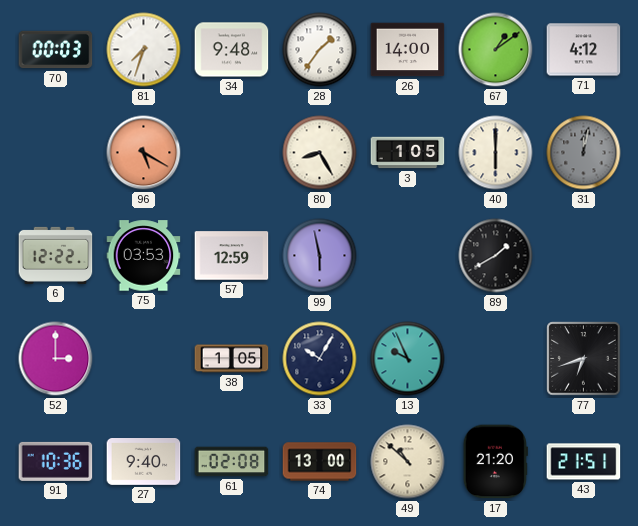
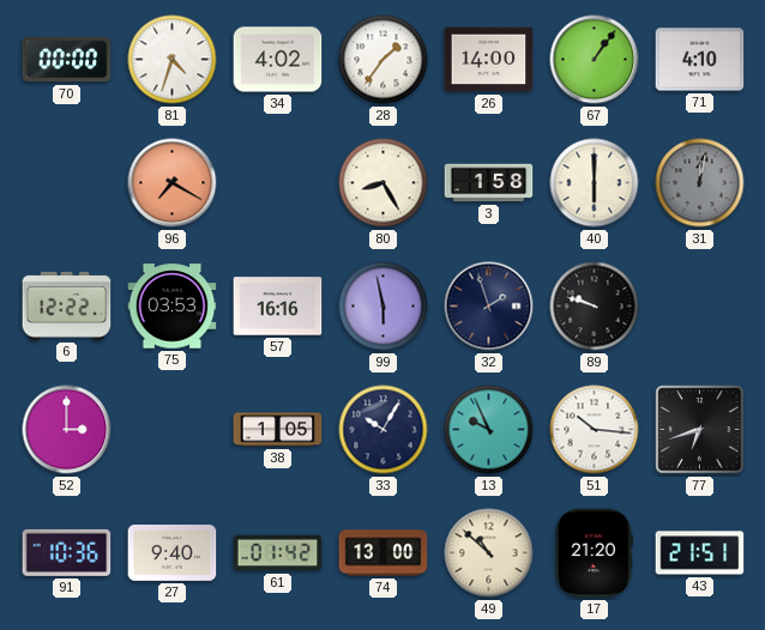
70: 00:03 -> 00:00
81: 7:33 -> 4:33
34: 9:48 -> 4:02
67: 1:09 -> 1:06
71: 4:12 -> 4:10
96: 5:20 -> 7:20
3: 1:05 -> 1:58
57: 12:59 -> 16:16
32: none -> 1:57
89: 1:40 -> 9:48
51: none -> 10:16
61: 02:08 -> 01:42
